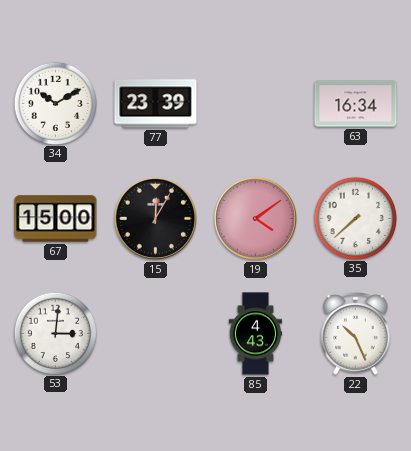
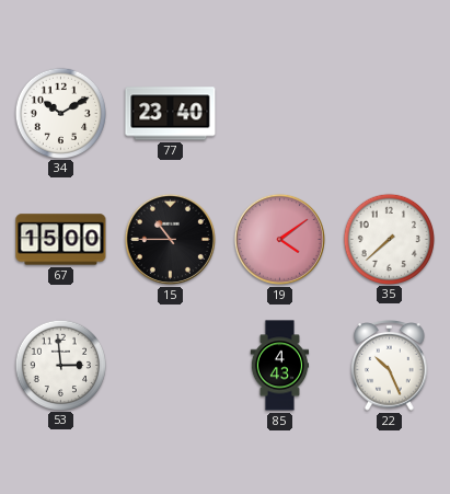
77: 23:39 -> 23:40
63: 16:34 -> none
15: 12:05 -> 10:45
53: 3:01 -> 2:59
